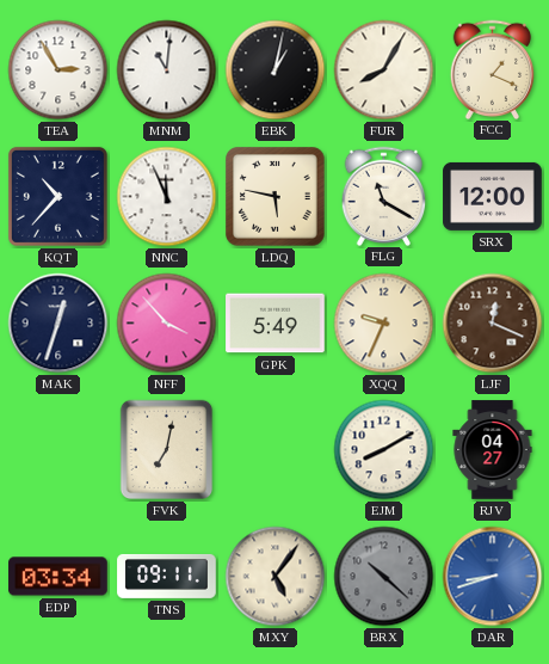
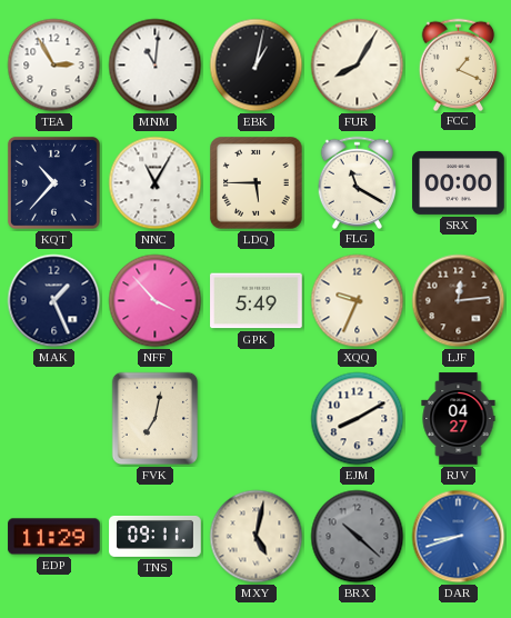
NNC: 11:56 -> 11:05
LDQ: 5:47 -> 5:45
SRX: 12:00 -> 00:00
MAK: 12:33 -> 1:26
LJF: 12:19 -> 12:14
EDP: 03:34 -> 11:29
MXY: 5:06 -> 5:02
